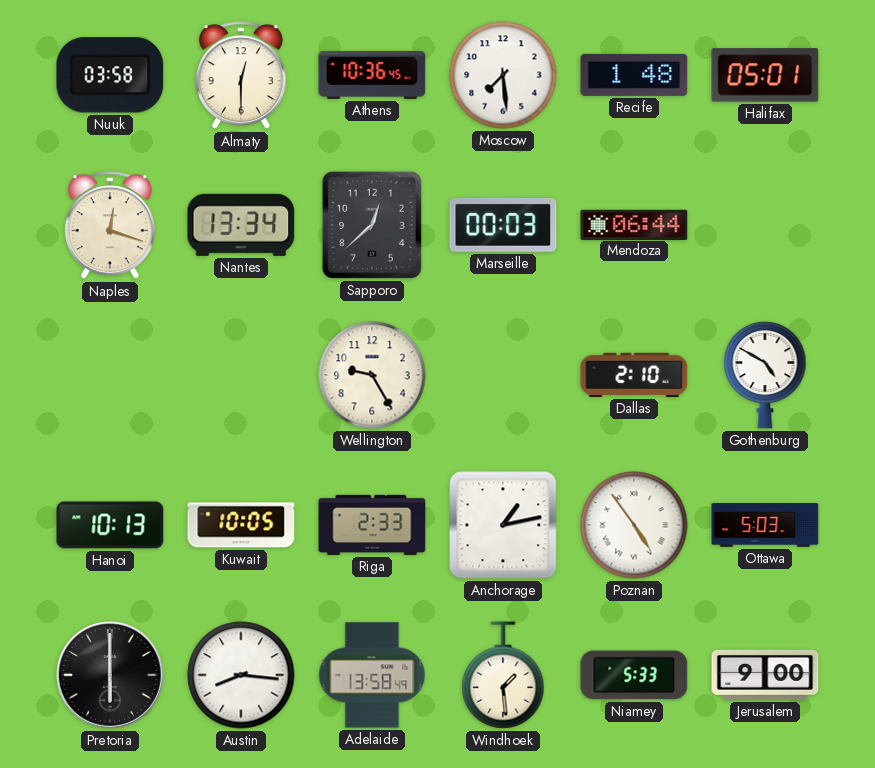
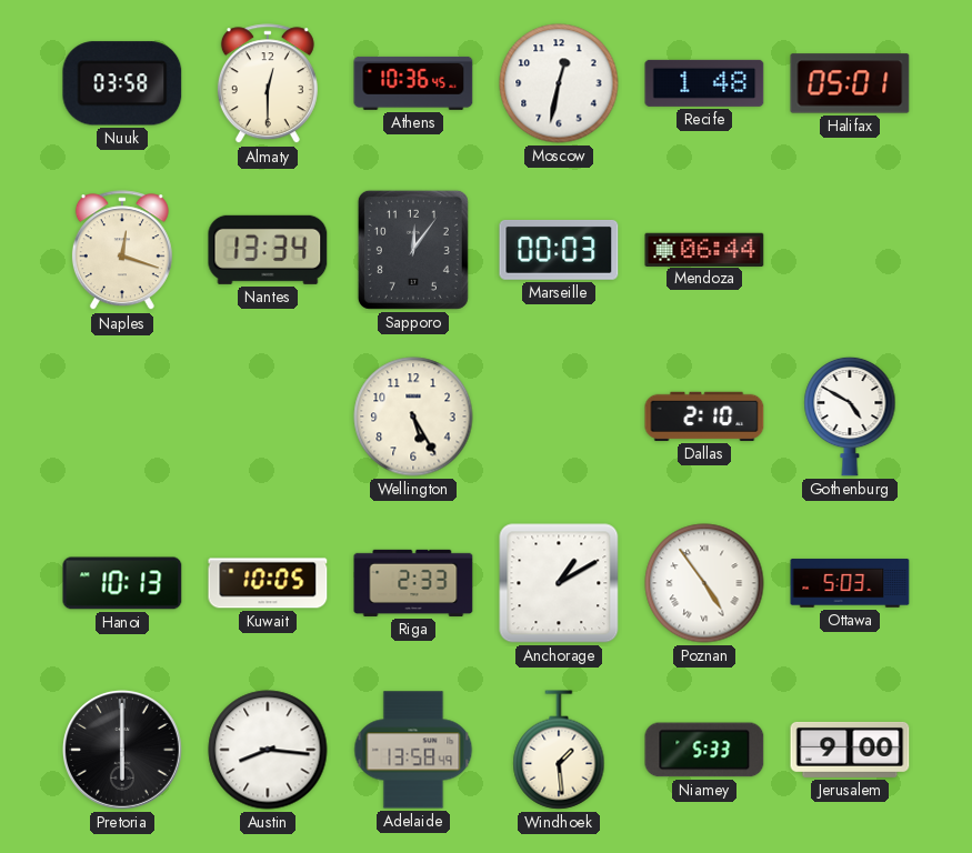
Moscow: 7:29 -> 12:32
Sapporo: 12:38 -> 12:06
Wellington: 9:25 -> 5:25
Anchorage: 1:13 -> 1:10
